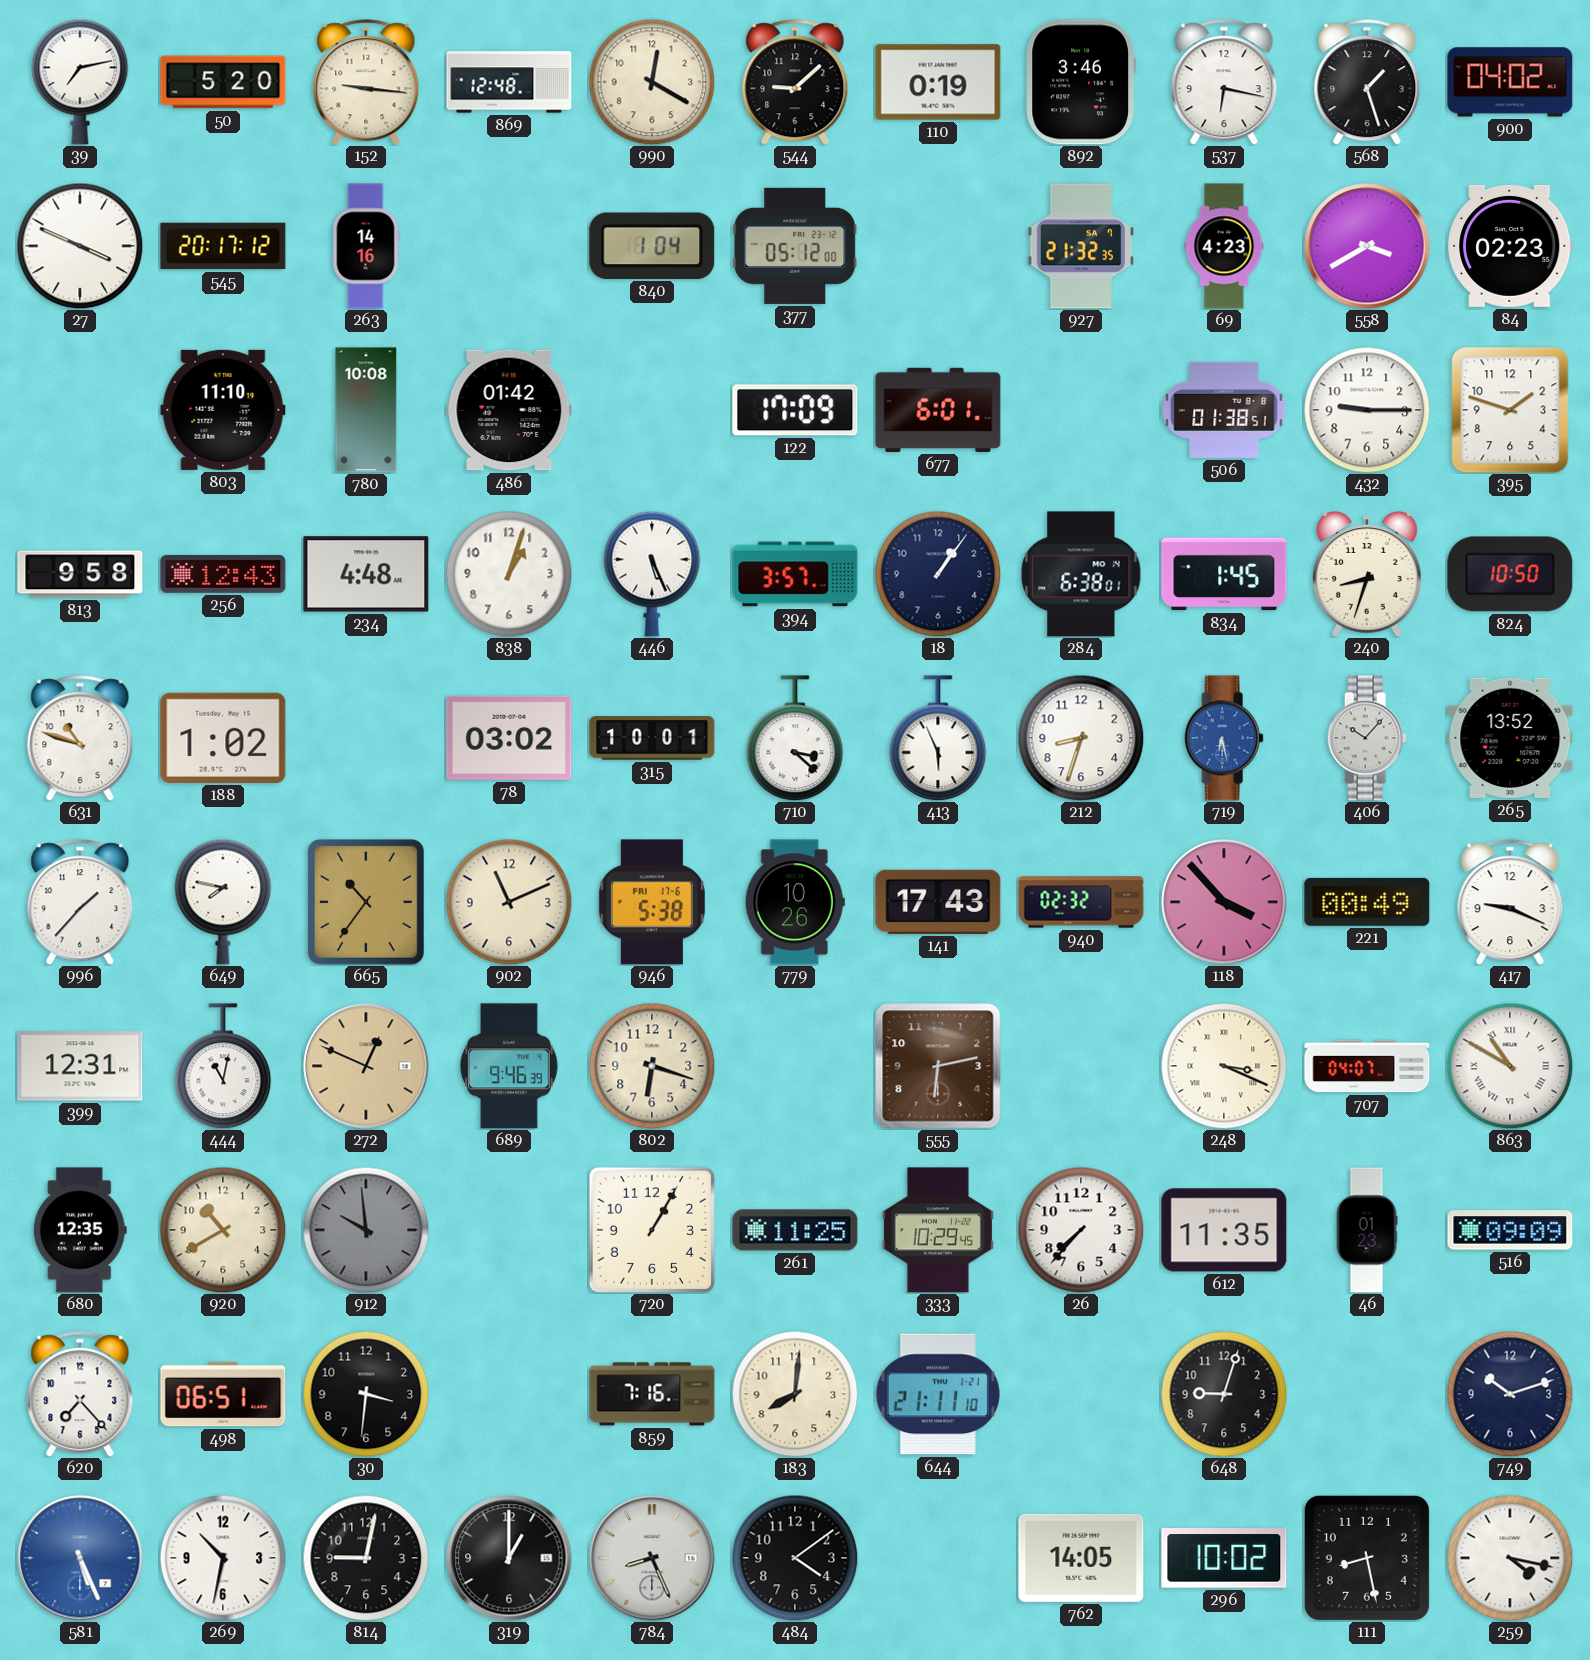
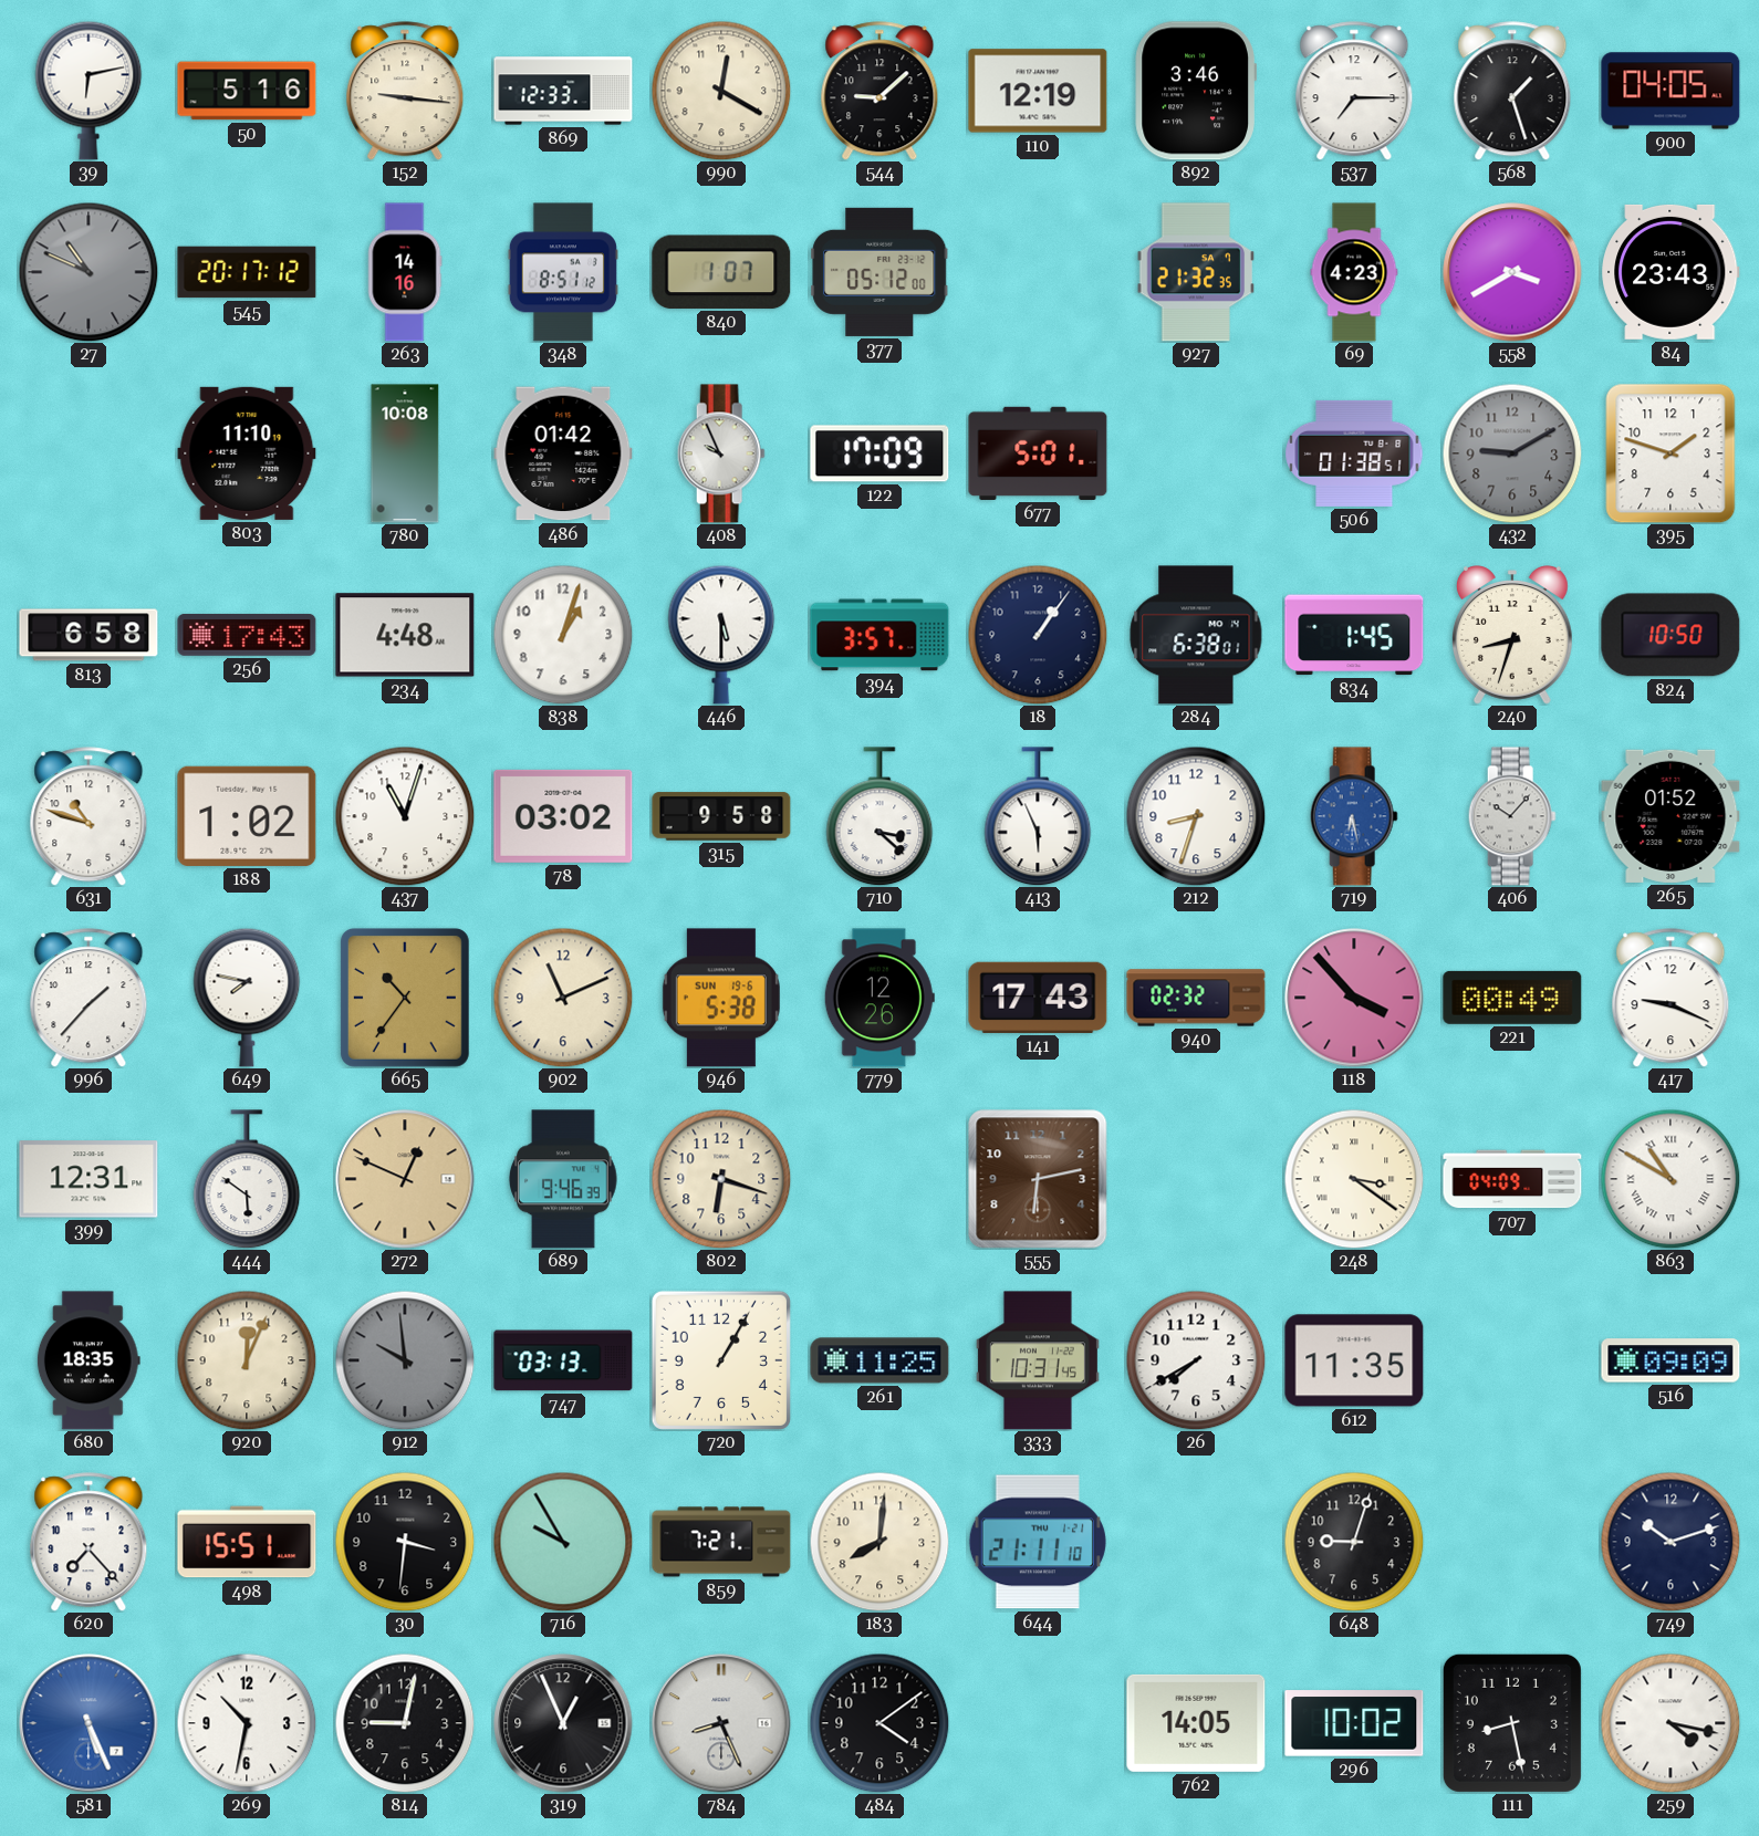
39: 7:13 -> 6:13
50: 5:20 -> 5:16
869: 12:48 -> 12:33
110: 0:19 -> 12:19
537: 6:17 -> 7:15
900: 04:02 -> 04:05
27: 3:49 -> 10:49
27 dial: white -> grey
348: none -> 8:51
840: 1:04 -> 1:07
84: 02:23 -> 23:43
408: none -> 9:56
677: 6:01 -> 5:01
432: 9:15 -> 9:10
432 dial: white -> grey
813: 9:58 -> 6:58
256: 12:43 -> 17:43
446: 5:26 -> 5:30
437: none -> 11:03
315: 10:01 -> 9:58
265: 13:52 -> 01:52
946 date: FRI 17-6 -> SUN 19-6
779: 10:26 -> 12:26
444: 11:02 -> 5:51
248: 3:19 -> 3:21
707: 04:07 -> 04:09
680: 12:35 -> 18:35
920: 10:40 -> 12:04
747: none -> 03:13
333: 10:29 -> 10:31
26: 7:37 -> 7:40
46: 01:23 -> none
498: 06:51 -> 15:51
716: none -> 9:55
859: 7:16 -> 7:21
319: 1:00 -> 12:56
